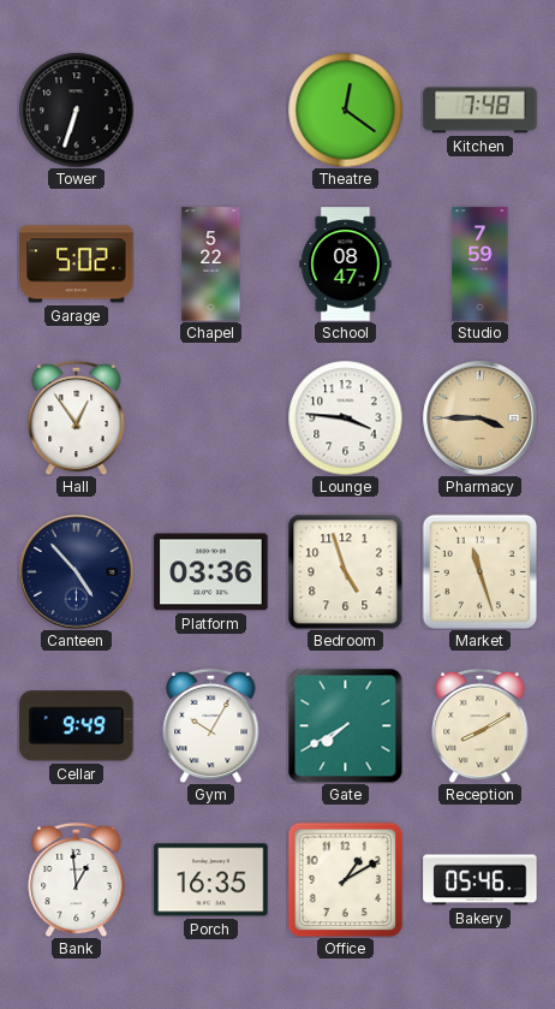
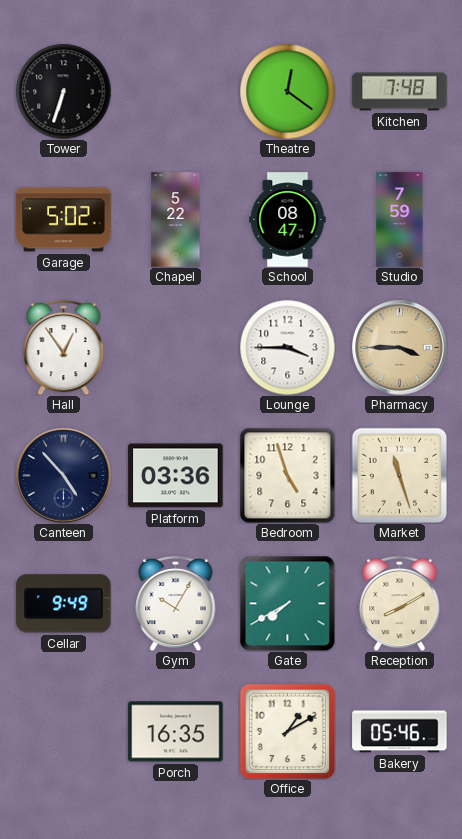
Lounge: 3:46 -> 3:45
Bank: 12:59 -> none
